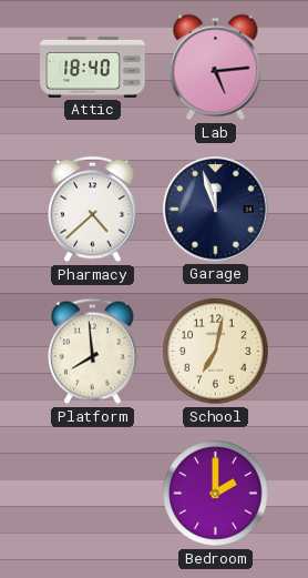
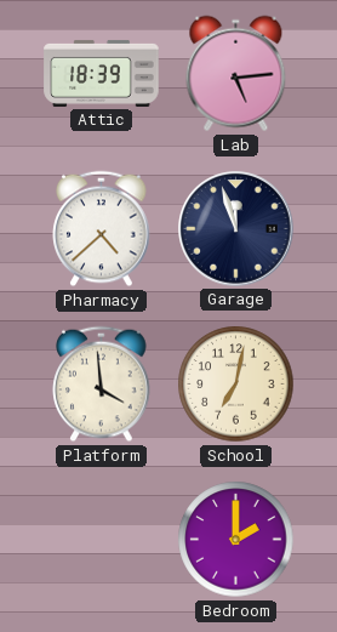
Attic: 18:40 -> 18:39
Platform: 7:59 -> 3:59
